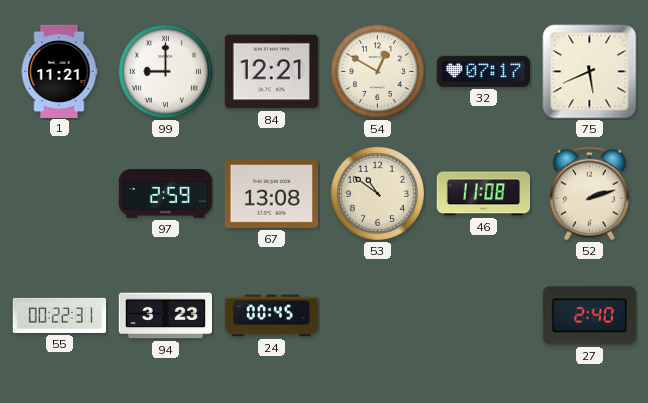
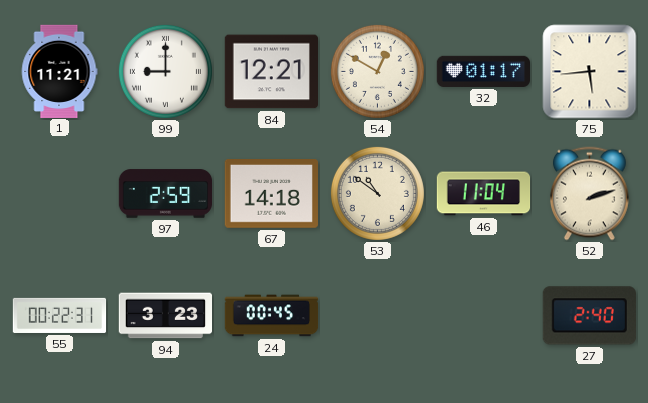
32: 07:17 -> 01:17
75: 5:41 -> 5:44
67: 13:08 -> 14:18
46: 11:08 -> 11:04
